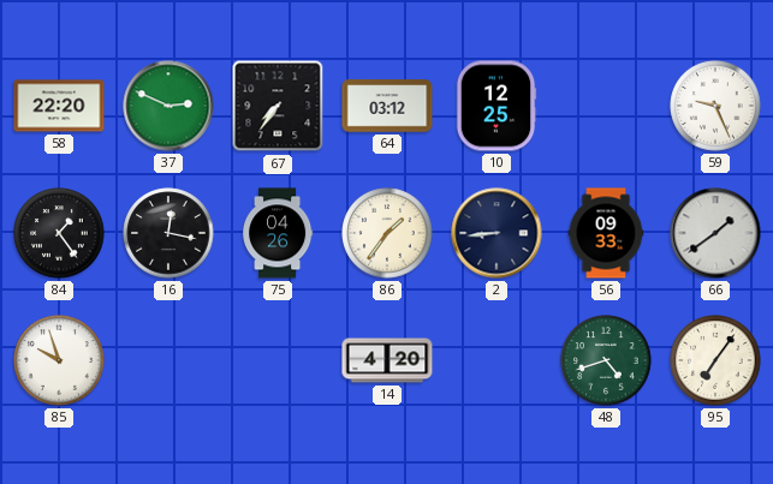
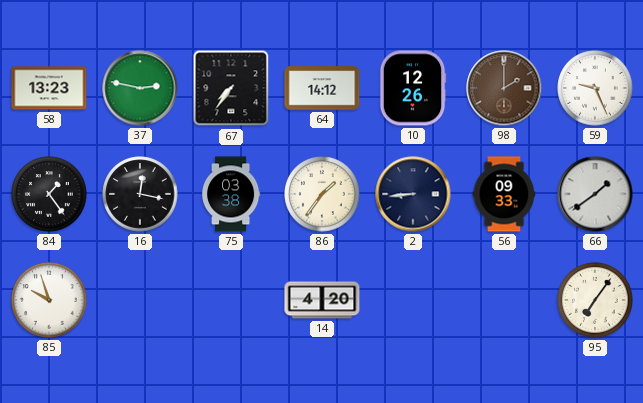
58: 22:20 -> 13:23
37: 2:49 -> 2:47
64: 03:12 -> 14:12
10: 12:25 -> 12:26
98: none -> 2:00
75: 04:26 -> 03:38
48: 4:42 -> none
